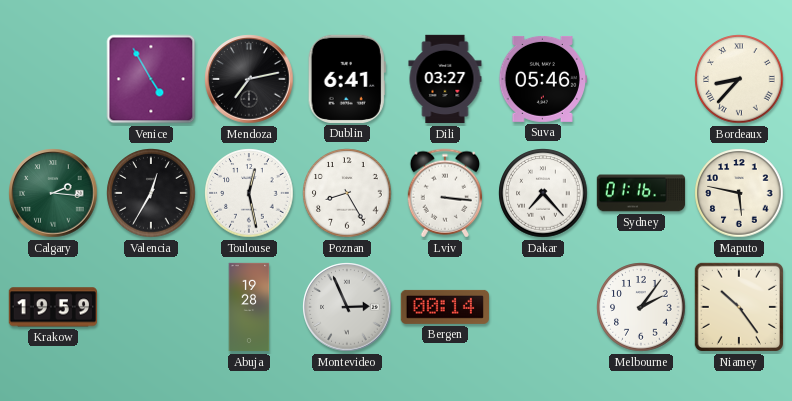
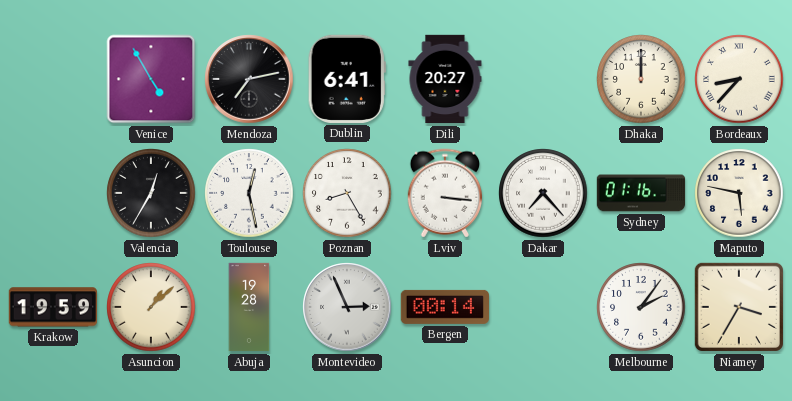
Dili: 03:27 -> 20:27
Suva: 05:46 -> none
Dhaka: none -> 12:00
Calgary: 2:16 -> none
Asuncion: none -> 1:08
Niamey: 10:24 -> 3:35
